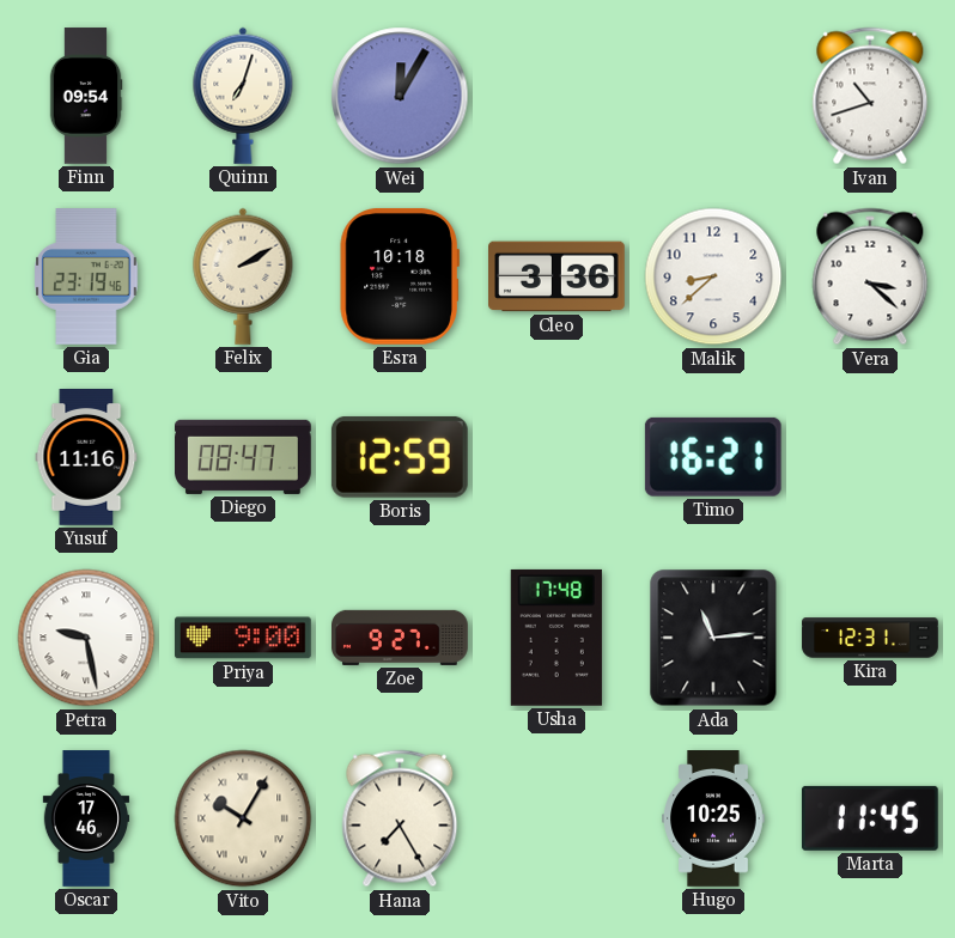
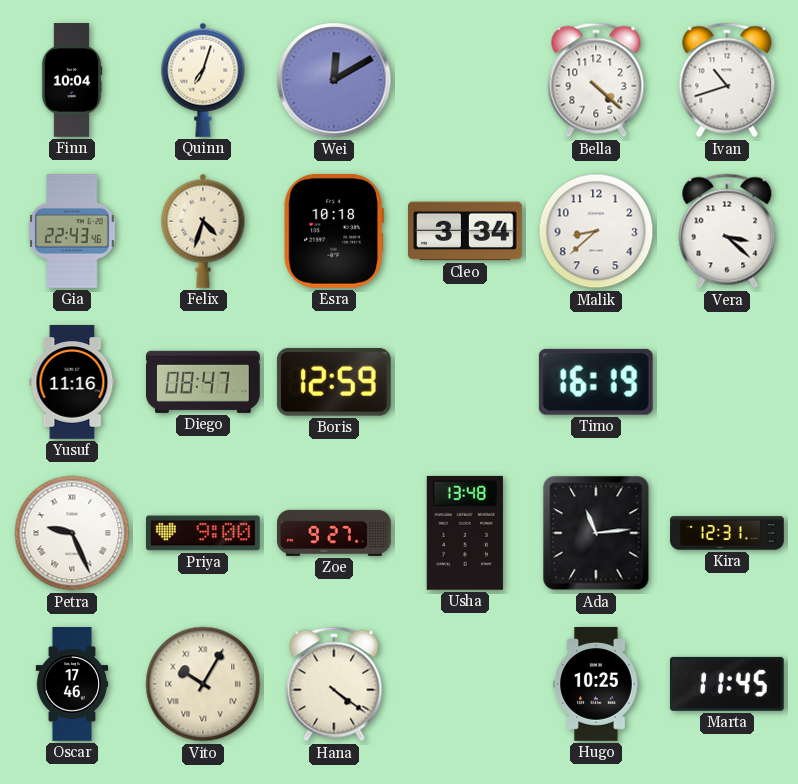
Finn: 09:54 -> 10:04
Wei: 12:05 -> 12:10
Bella: none -> 4:22
Gia: 23:19 -> 22:43
Felix: 2:10 -> 4:33
Cleo: 3:36 -> 3:34
Timo: 16:21 -> 16:19
Petra: 9:28 -> 9:26
Usha: 17:48 -> 13:48
Hana: 7:25 -> 4:21
